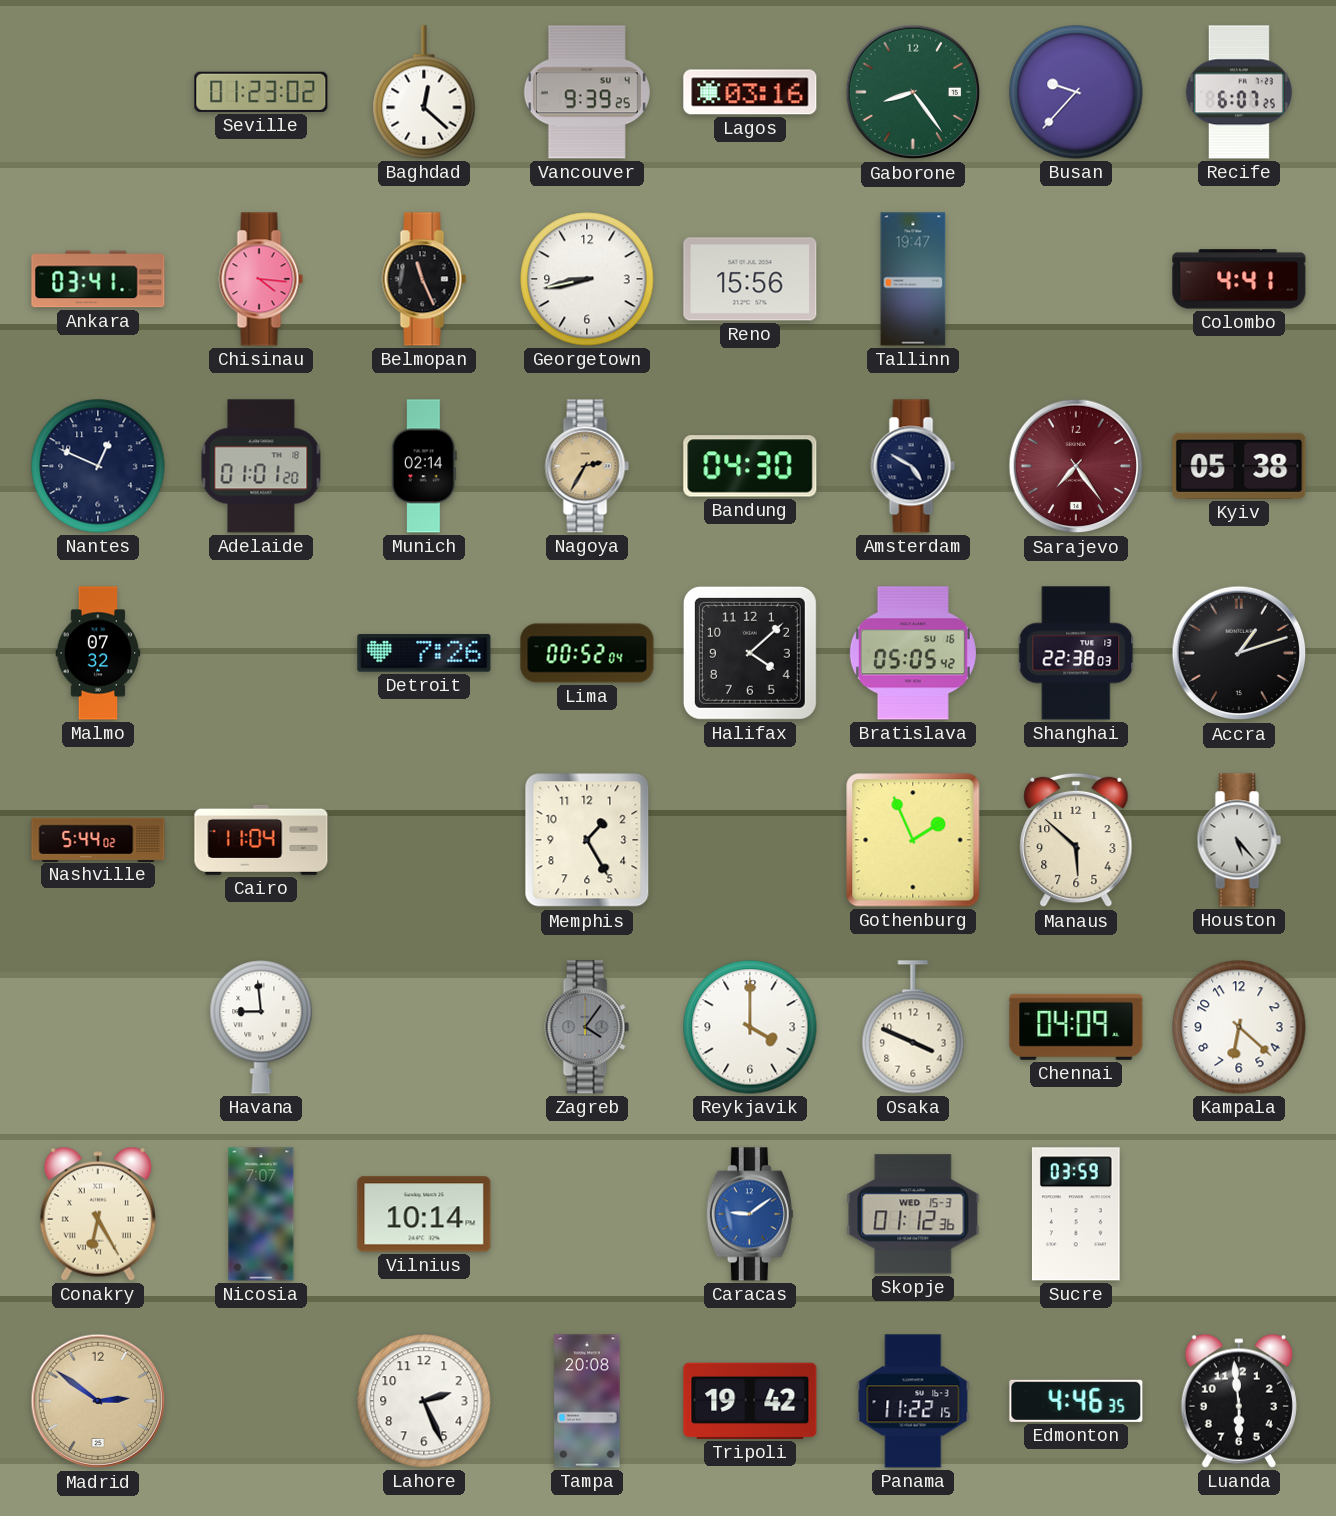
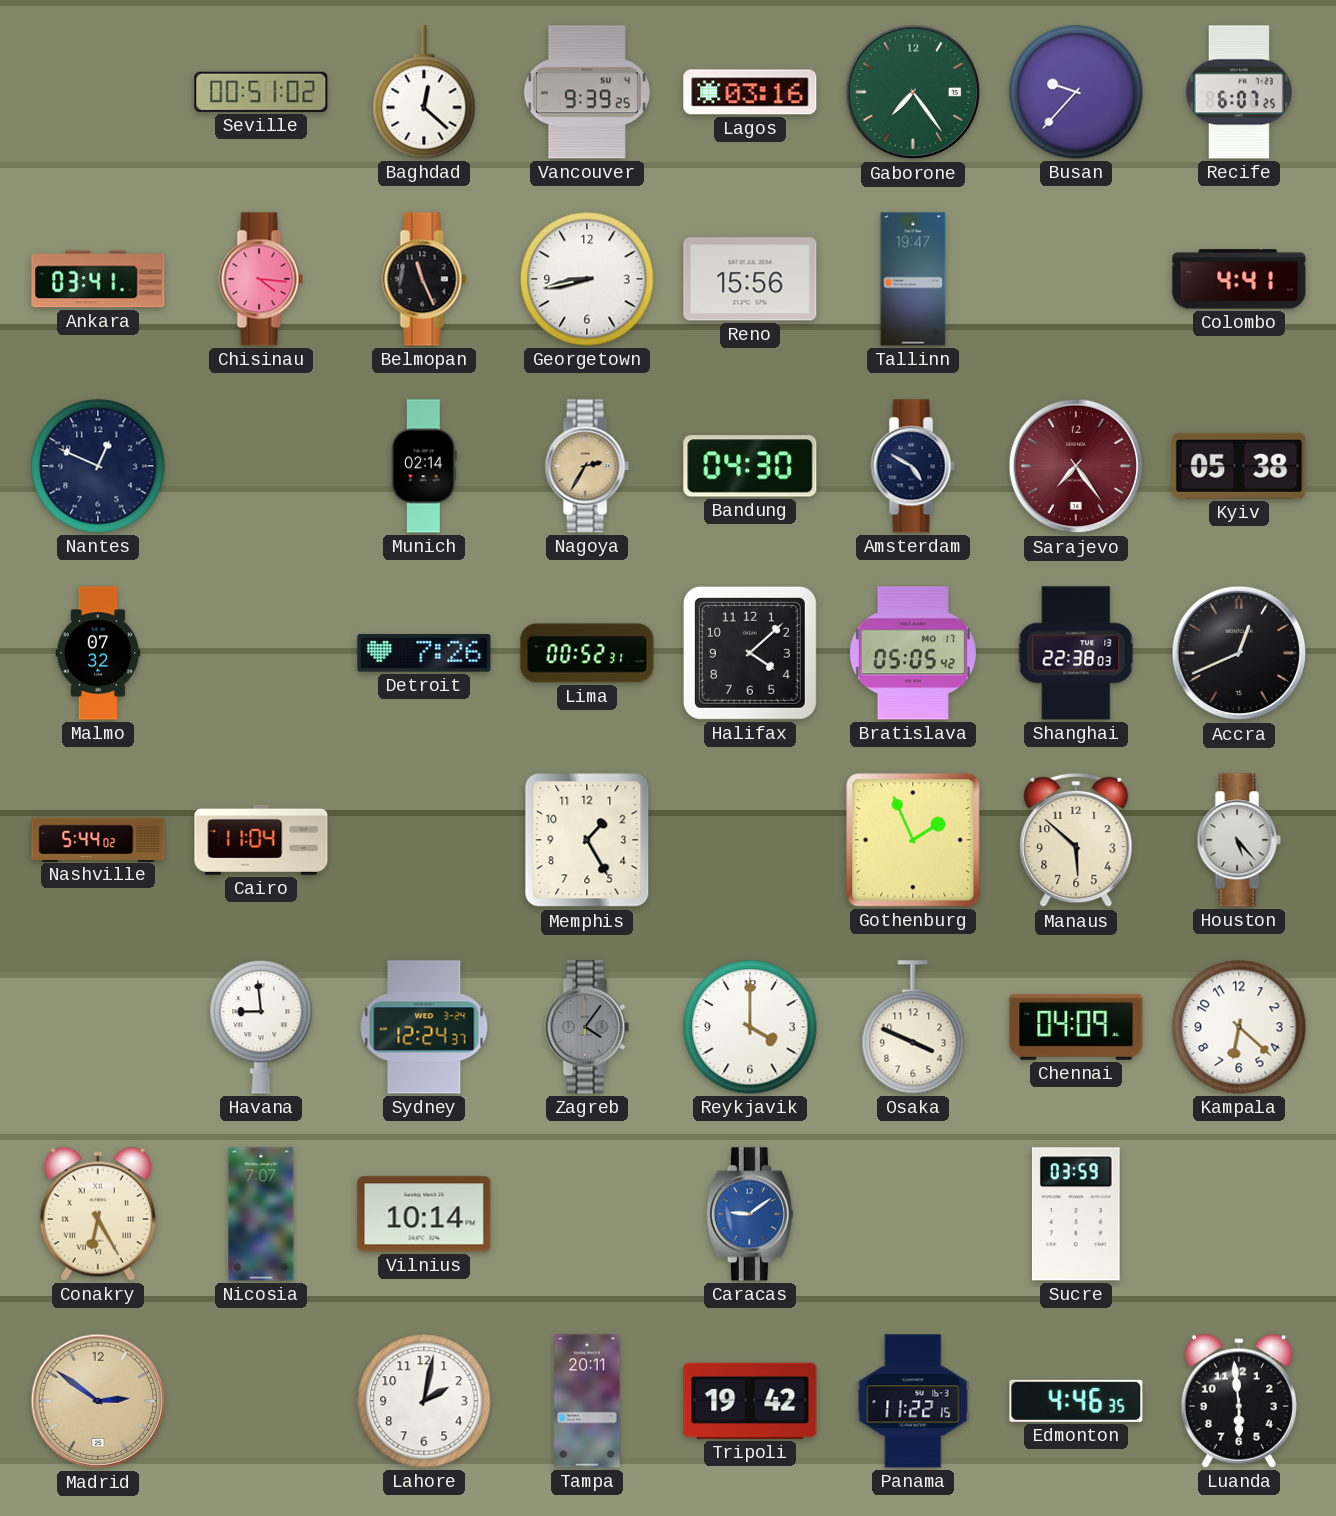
Seville: 01:23 -> 00:51
Gaborone: 8:24 -> 7:24
Adelaide: 01:01 -> none
Lima: 00:52:04 -> 00:52:31
Bratislava date: SU 16 -> MO 17
Accra: 1:12 -> 12:41
Sydney: none -> 12:24
Skopje: 01:12 -> none
Lahore: 2:26 -> 2:02
Tampa: 20:08 -> 20:11
